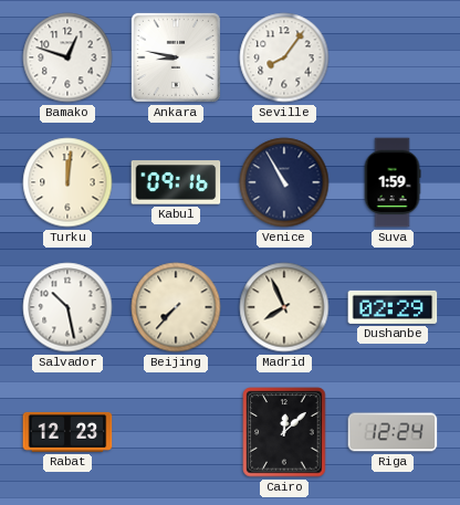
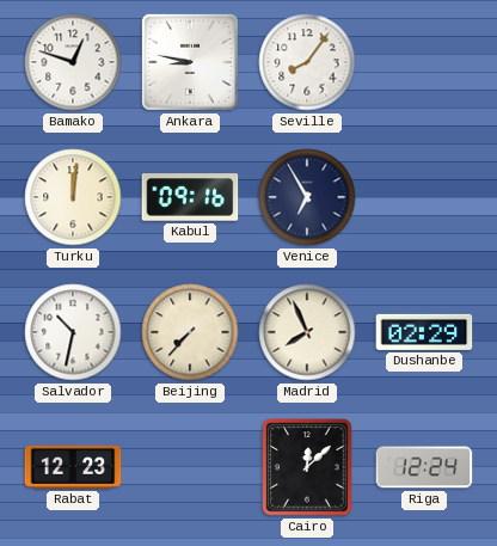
Venice: 10:55 -> 6:55
Suva: 1:59 -> none
Salvador: 10:28 -> 10:32
